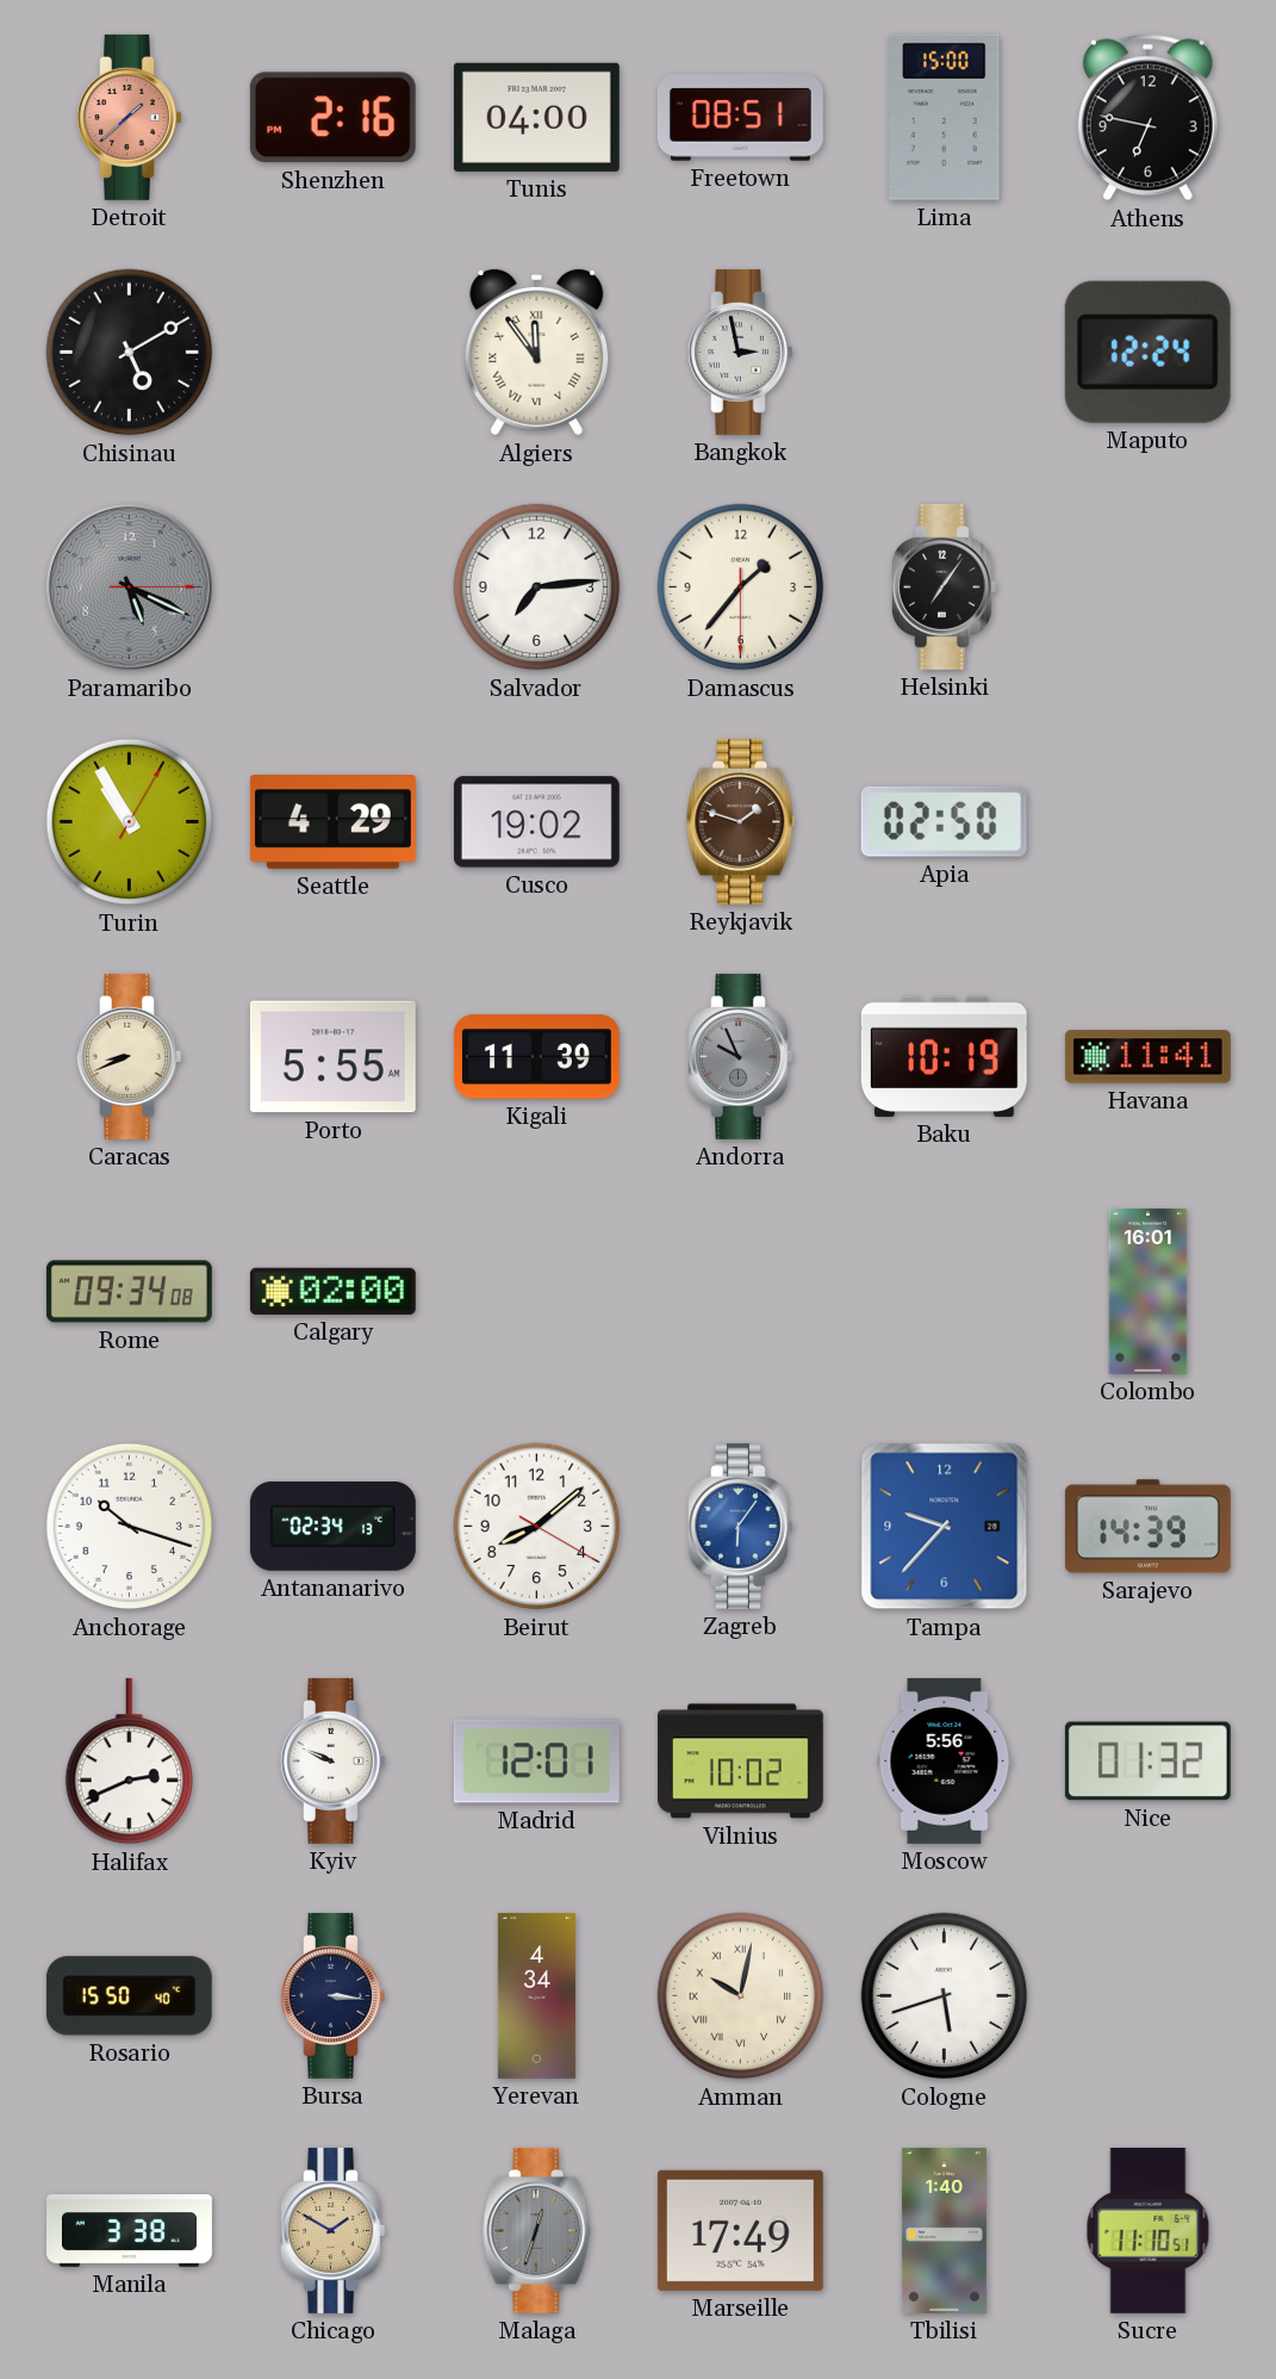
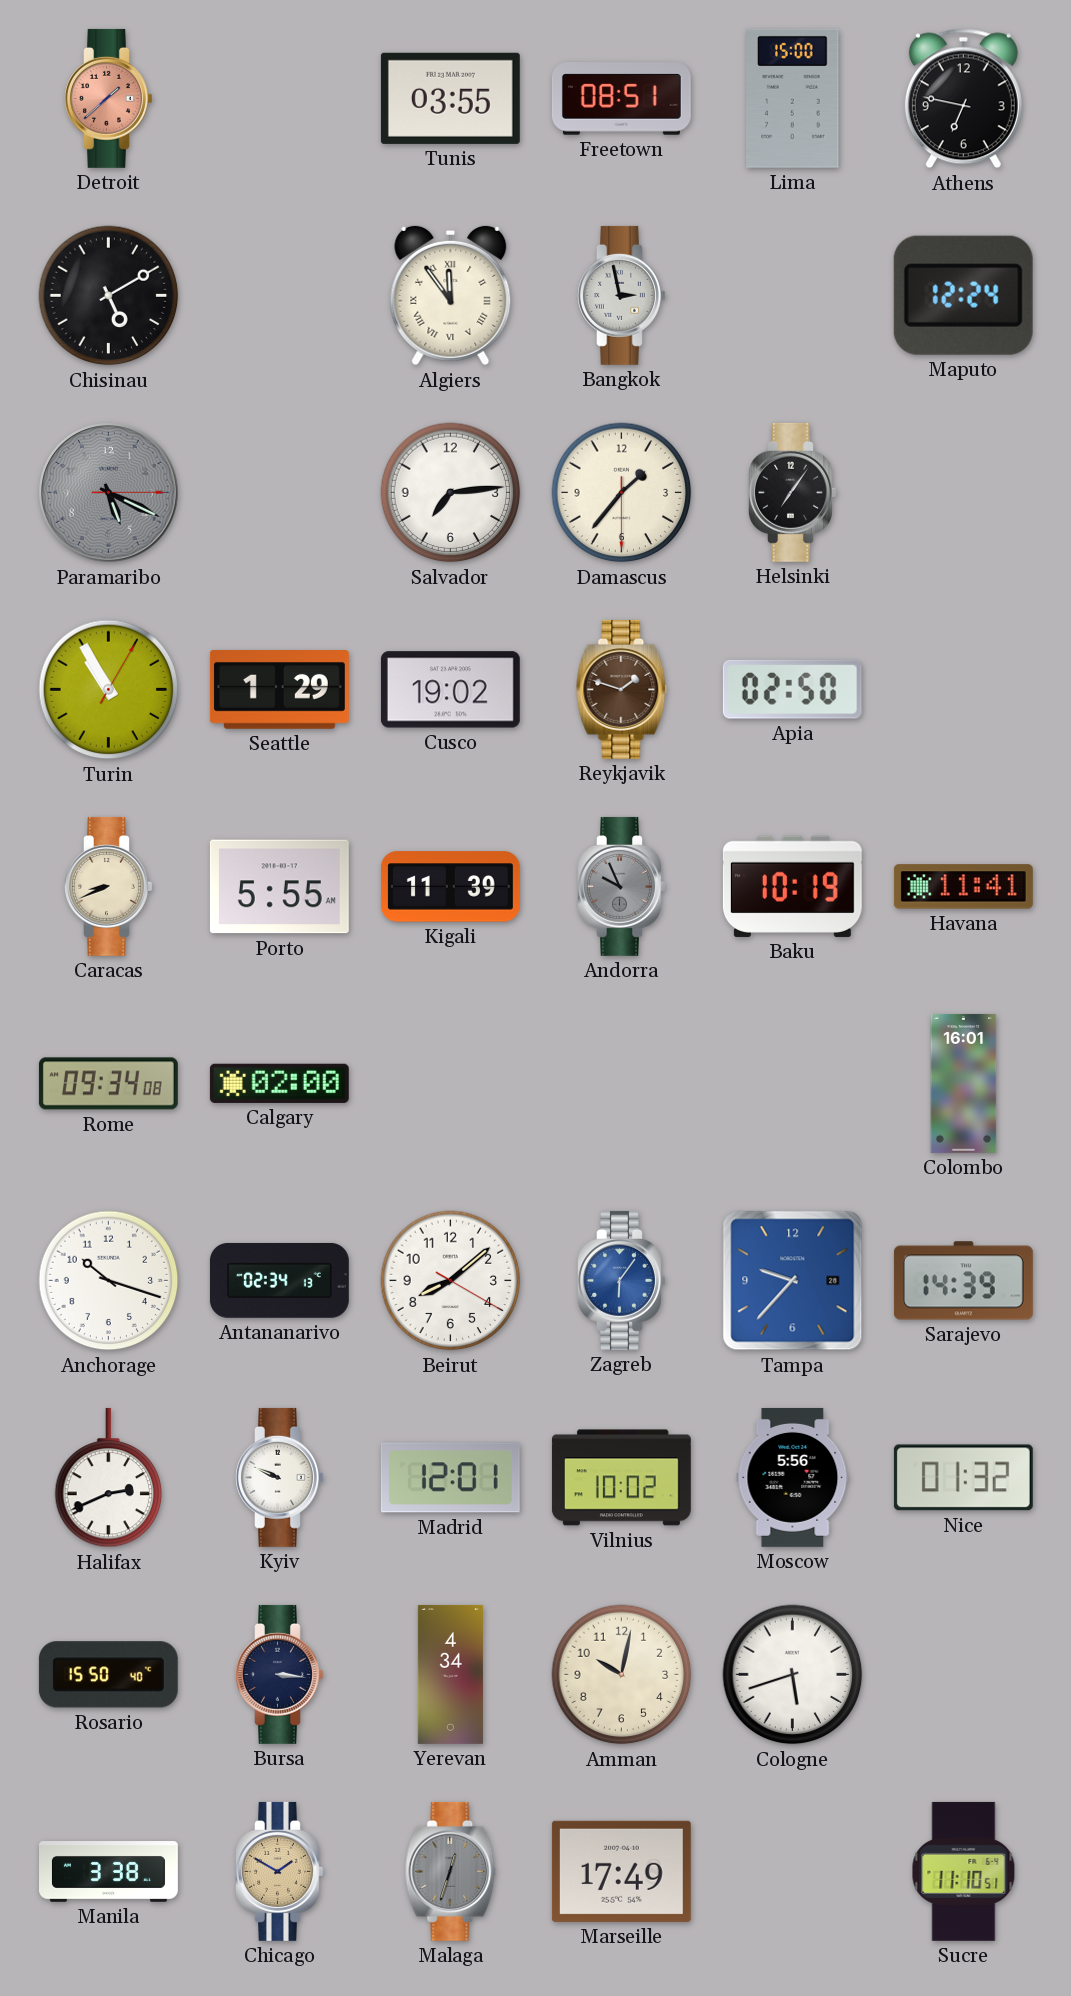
Shenzhen: 2:16 -> none
Tunis: 04:00 -> 03:55
Seattle: 4:29 -> 1:29
Amman numerals: Roman -> Arabic
Tbilisi: 1:40 -> none
